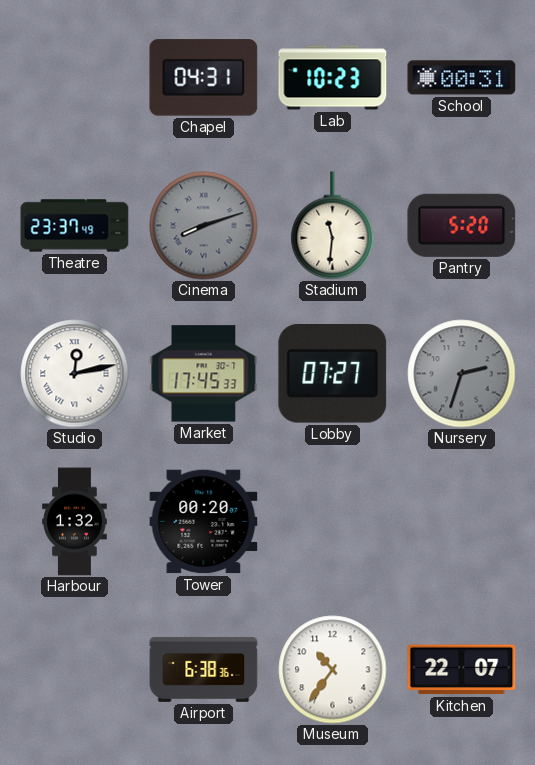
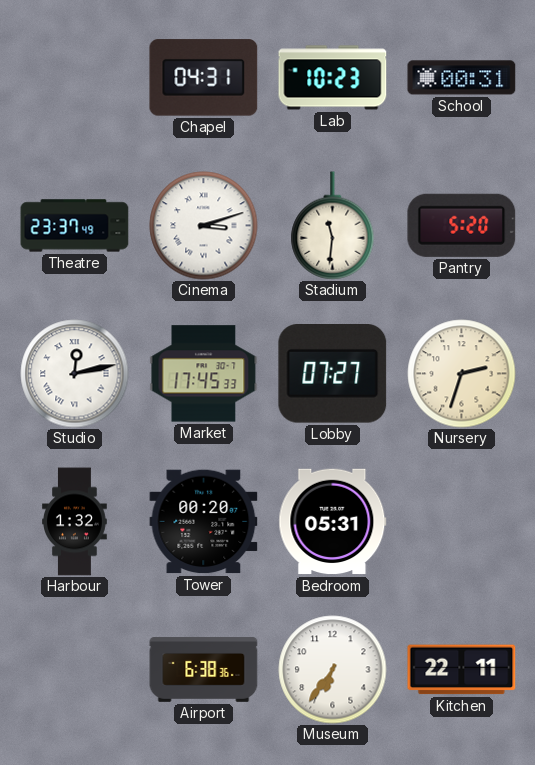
Cinema: 8:12 -> 3:12
Cinema dial: grey -> white
Nursery dial: grey -> cream
Bedroom: none -> 05:31
Museum: 10:36 -> 6:36
Kitchen: 22:07 -> 22:11
